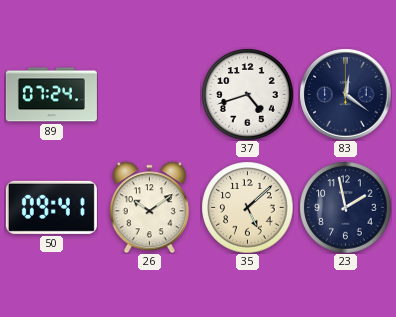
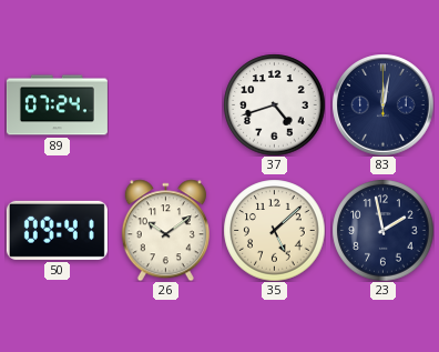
83: 12:21 -> 12:02
